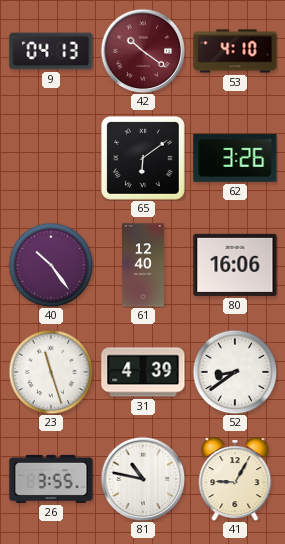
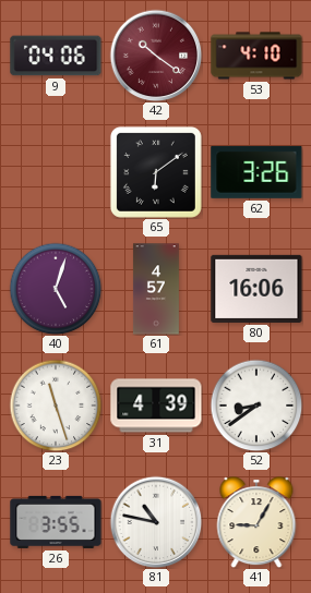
9: 04:13 -> 04:06
40: 10:24 -> 5:03
61: 12:40 -> 4:57
